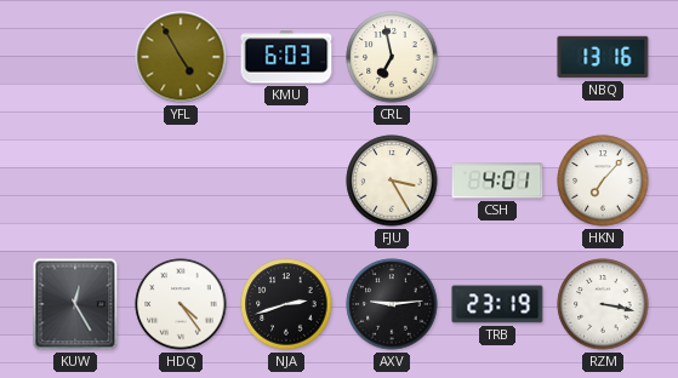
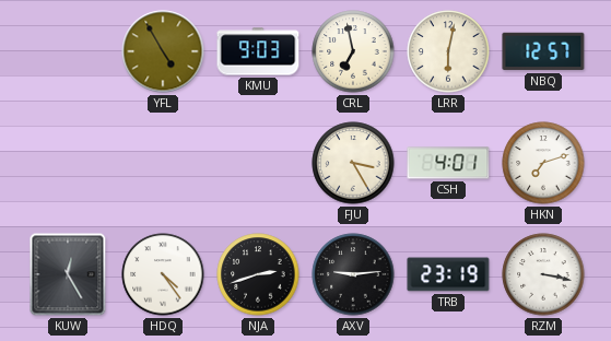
KMU: 6:03 -> 9:03
LRR: none -> 6:02
NBQ: 13:16 -> 12:57
HKN: 7:07 -> 7:12
